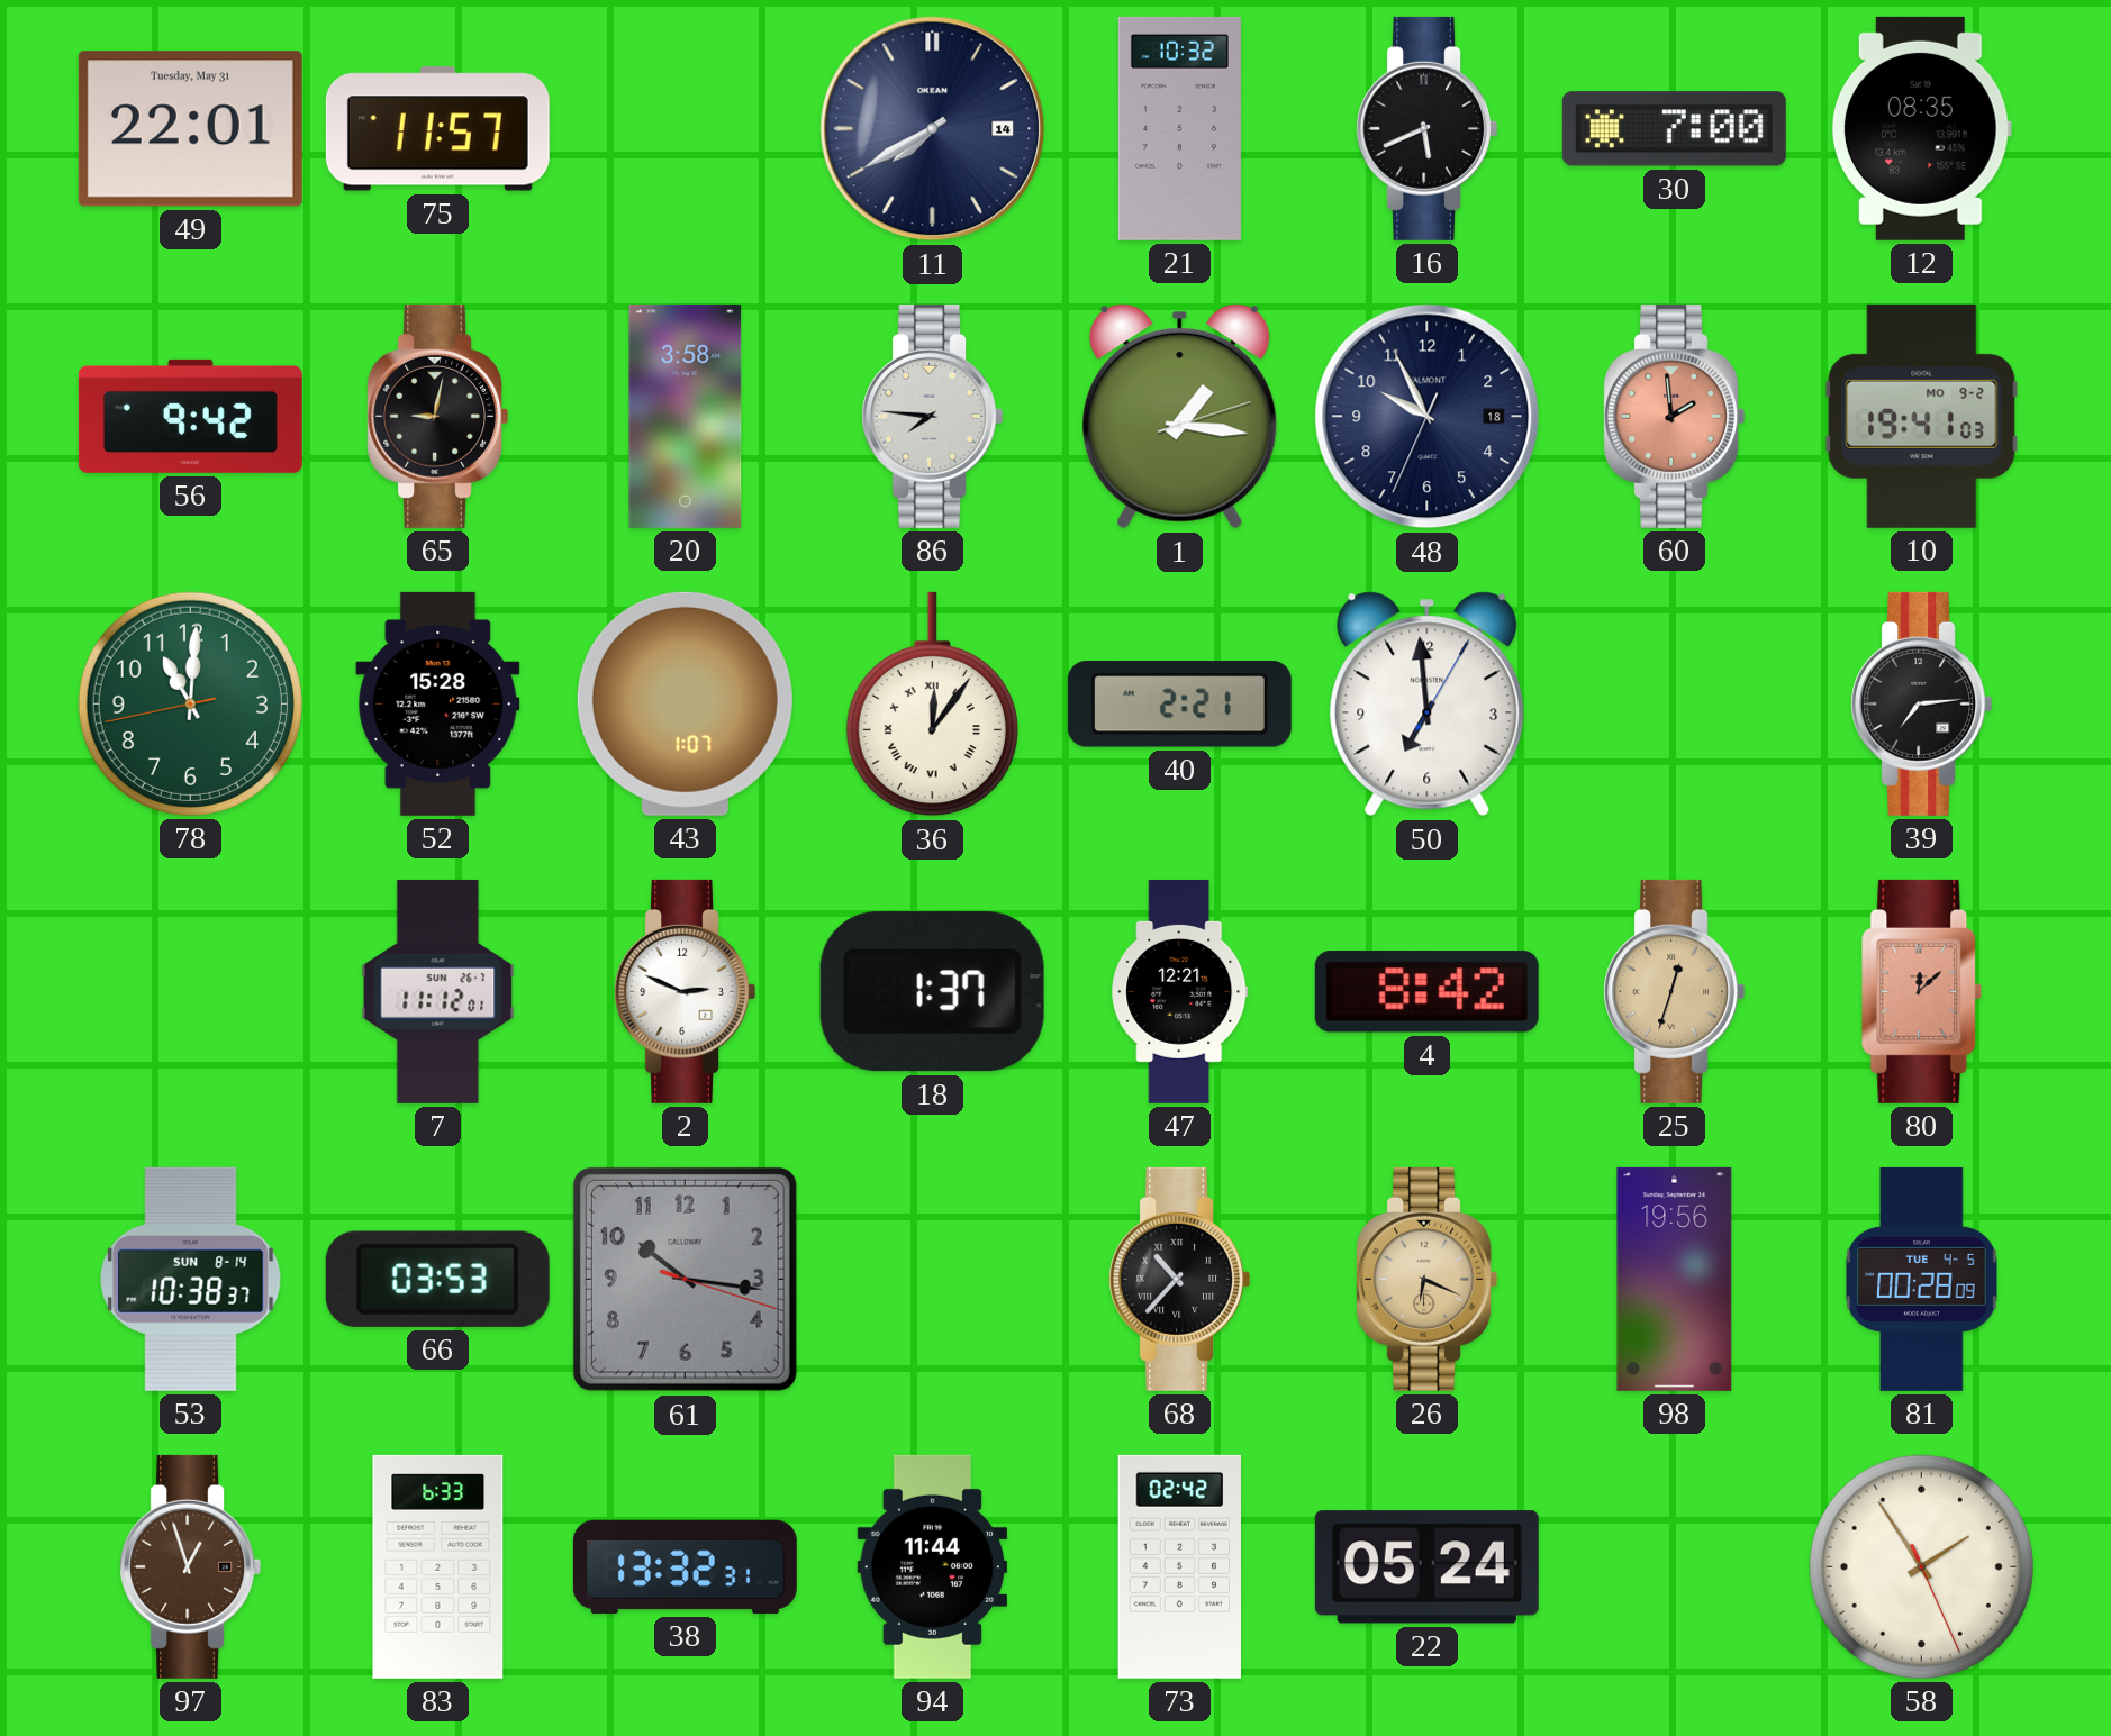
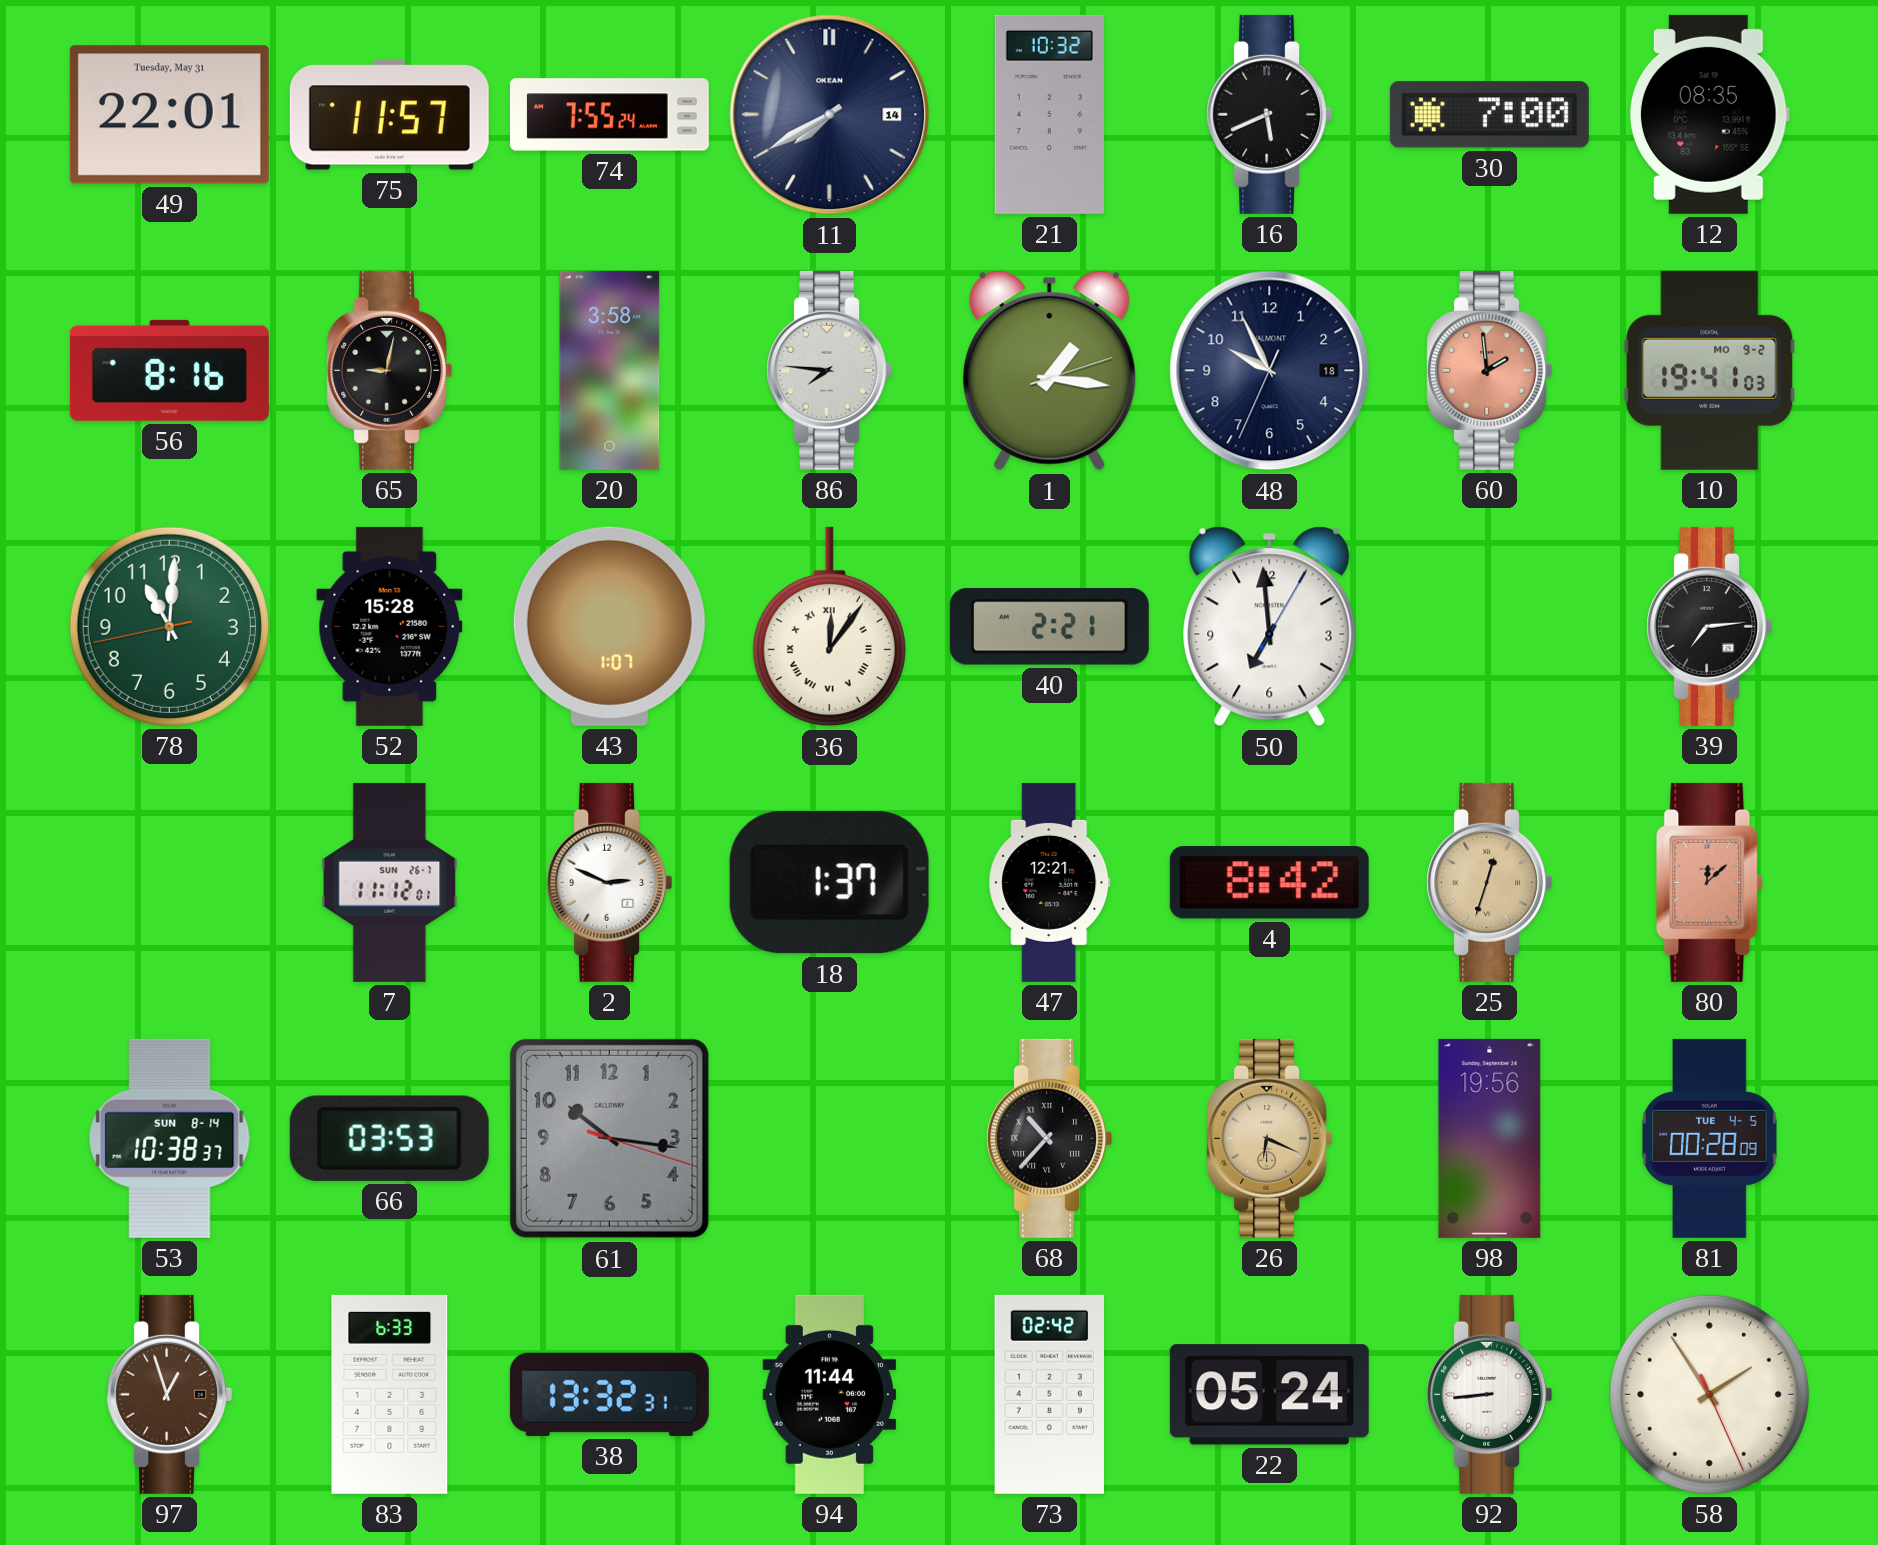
74: none -> 7:55
56: 9:42 -> 8:16
92: none -> 8:44
